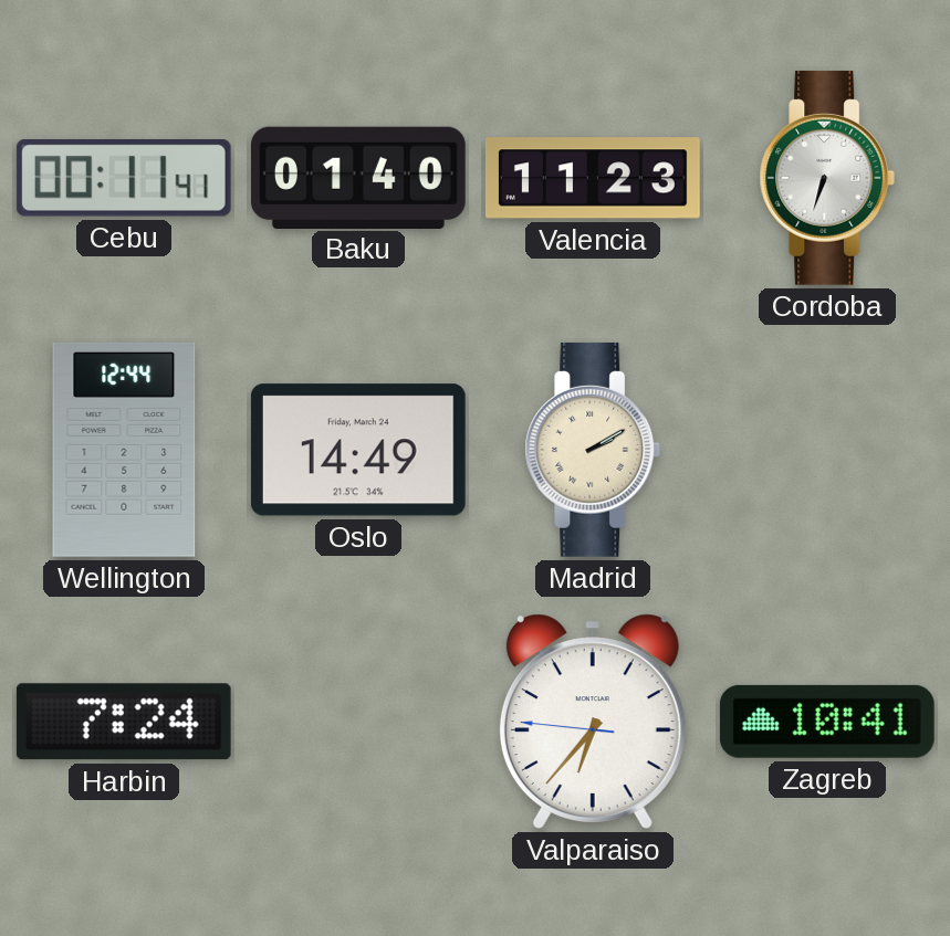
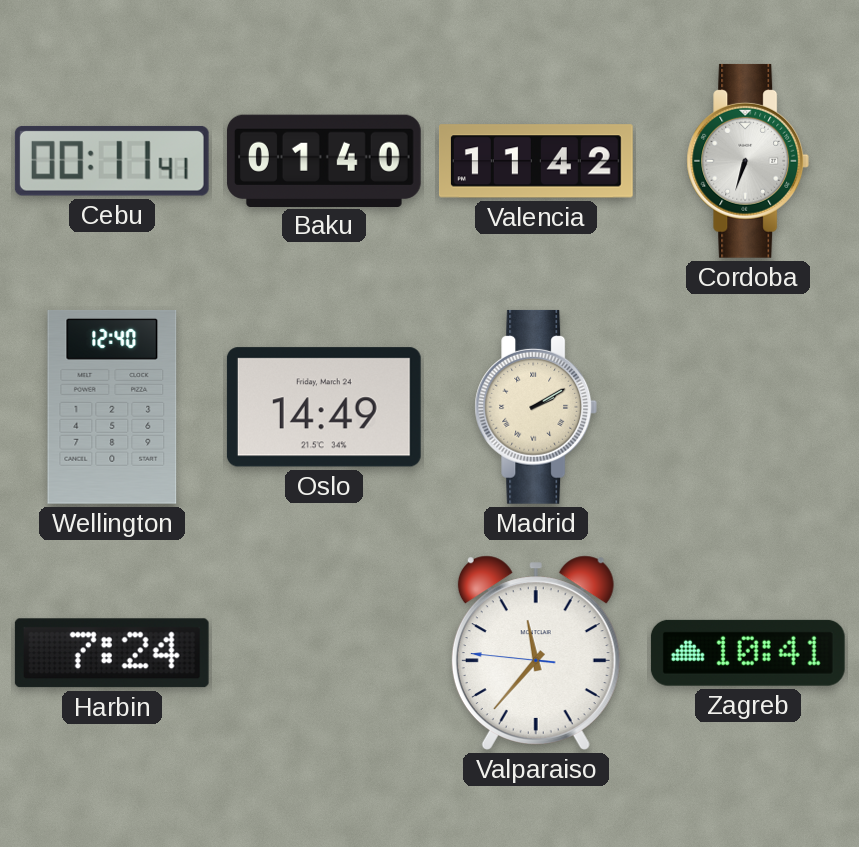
Valencia: 11:23 -> 11:42
Wellington: 12:44 -> 12:40
Valparaiso: 6:36 -> 11:36
